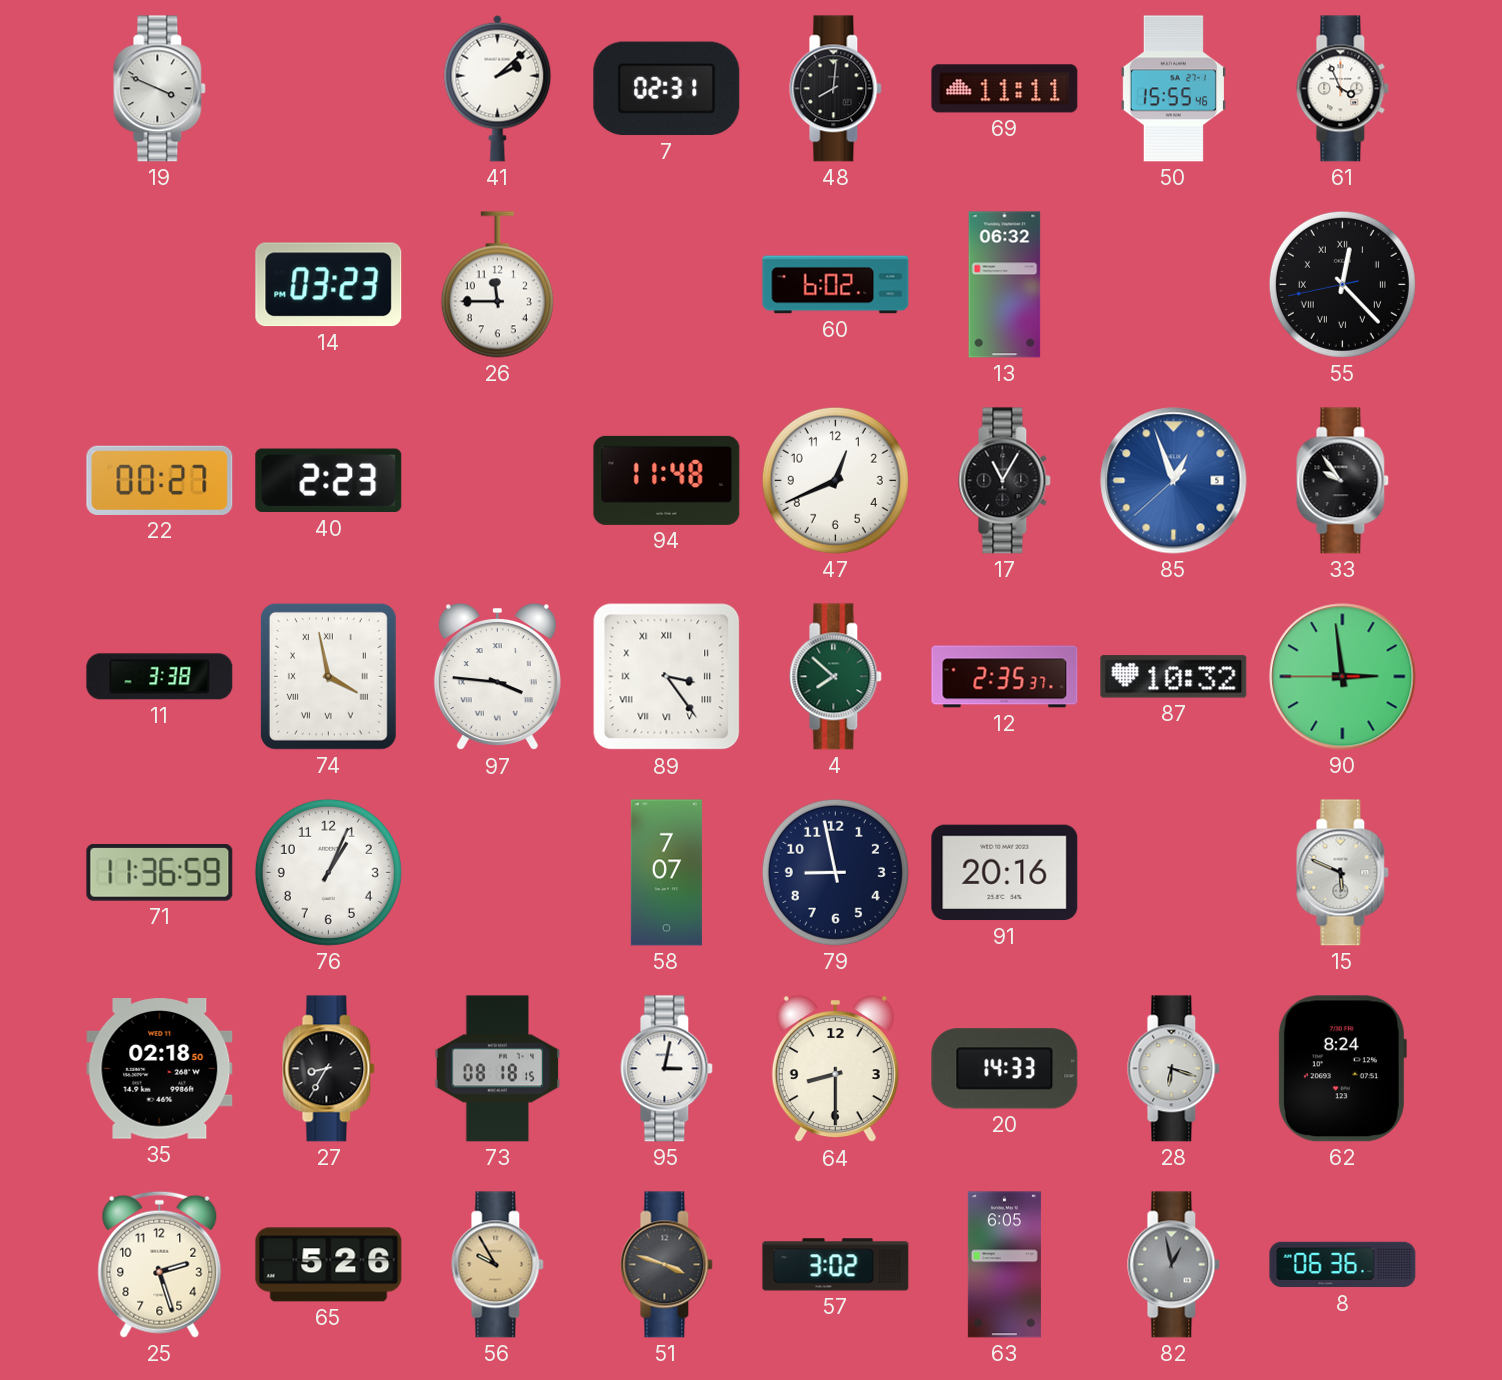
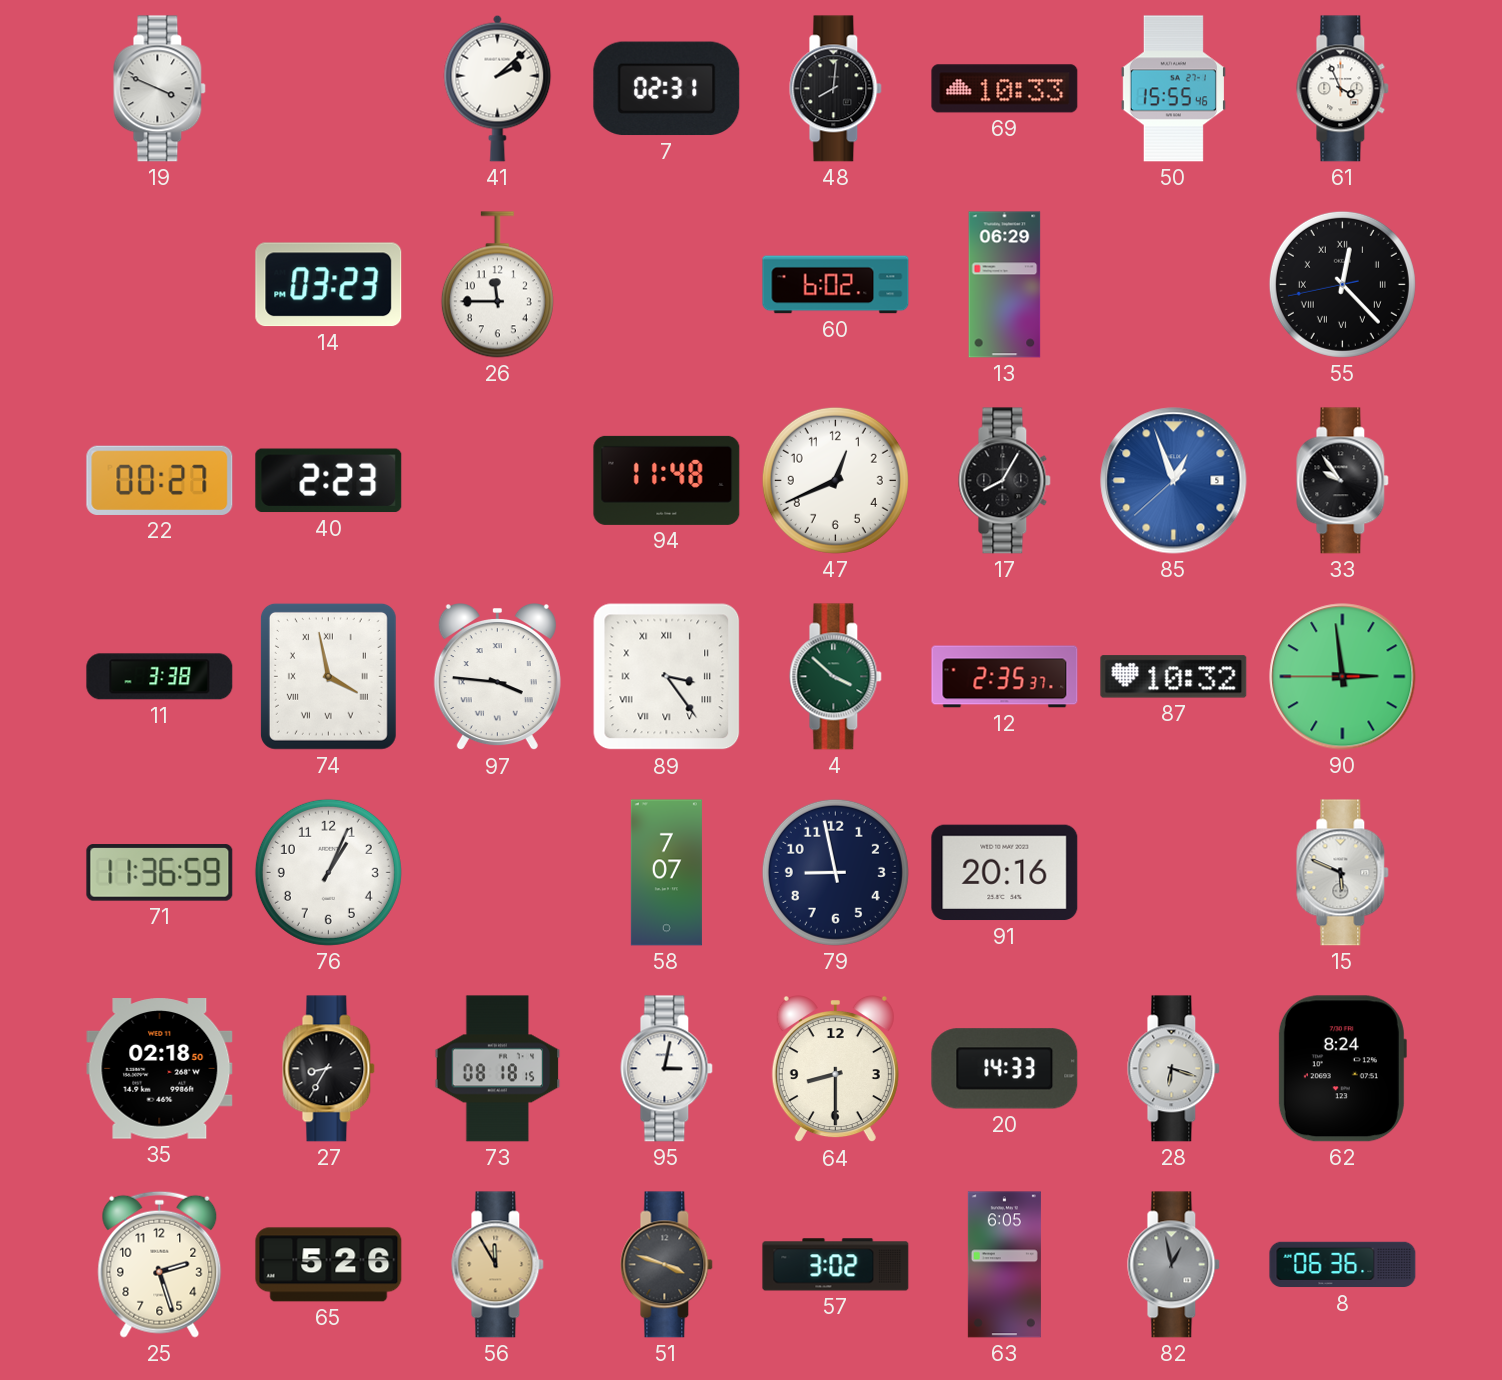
69: 11:11 -> 10:33
13: 06:32 -> 06:29
17: 11:05 -> 8:05
4: 7:52 -> 3:52
56: 9:55 -> 11:55
